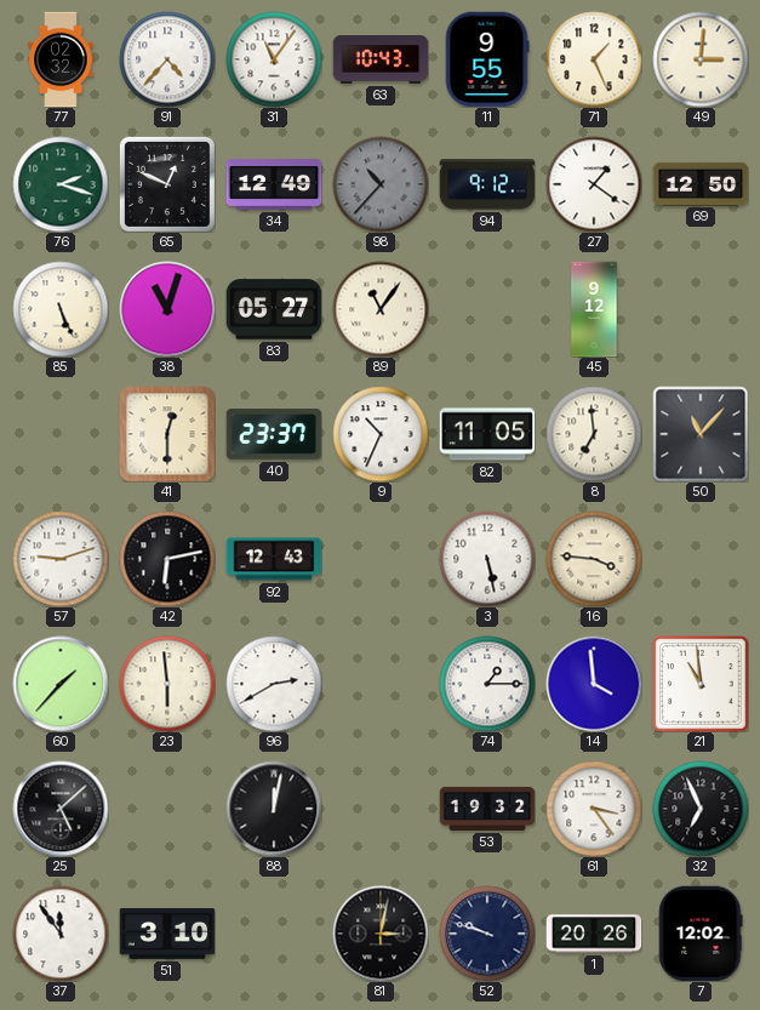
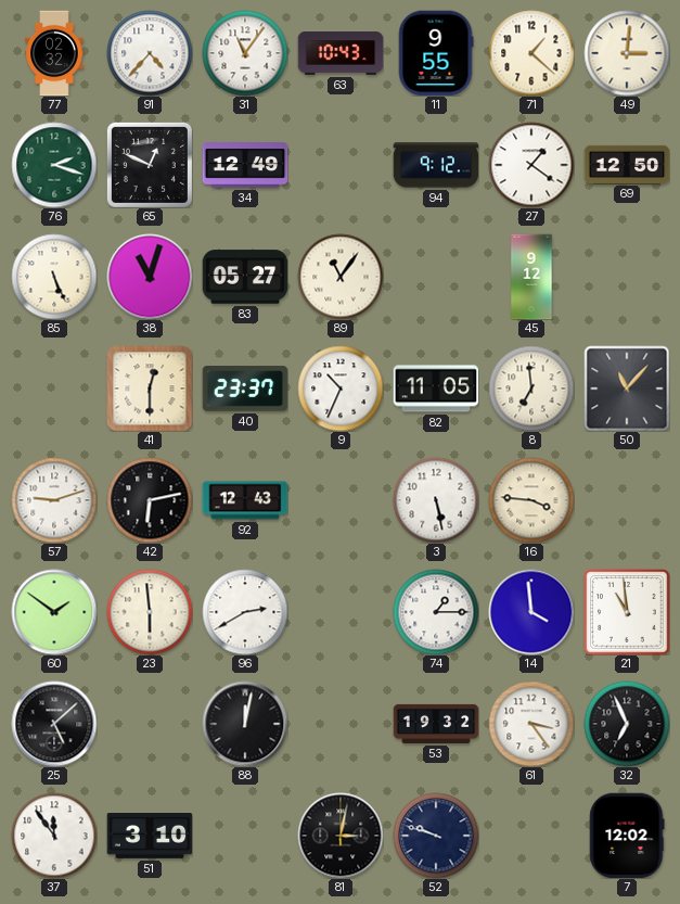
71: 1:26 -> 1:22
98: 10:37 -> none
60: 1:37 -> 1:51
1: 20:26 -> none
